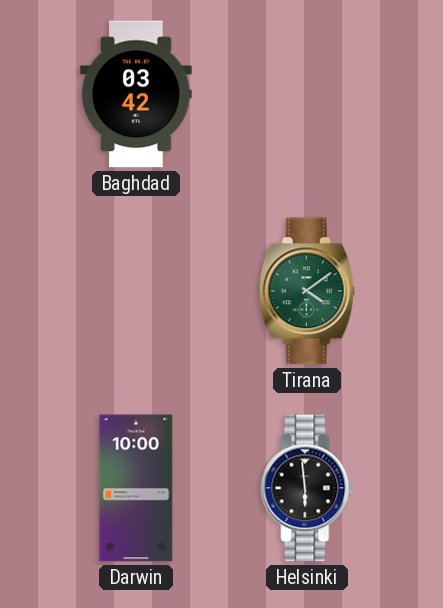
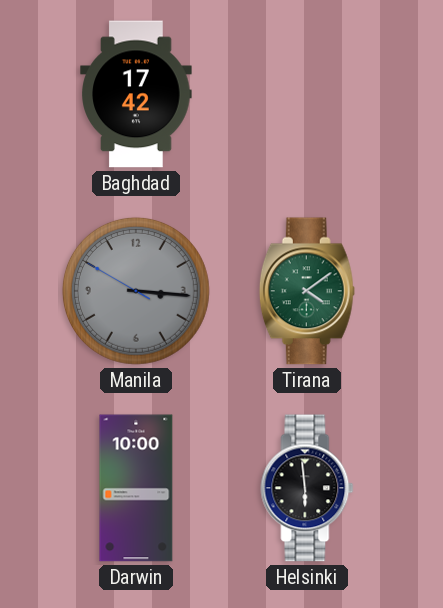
Baghdad: 03:42 -> 17:42
Manila: none -> 3:15
